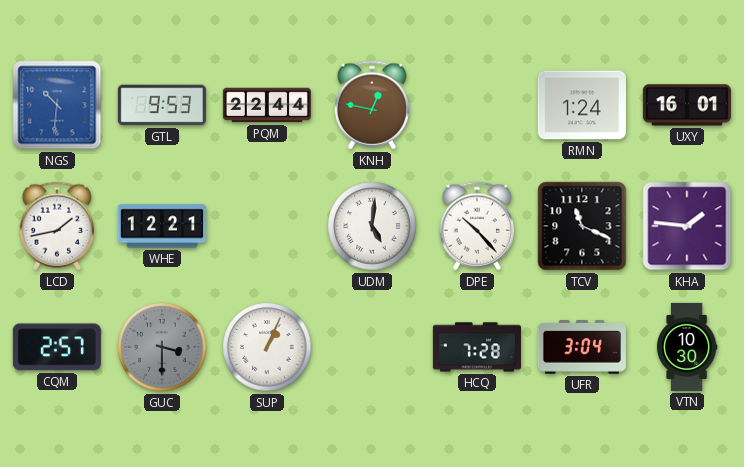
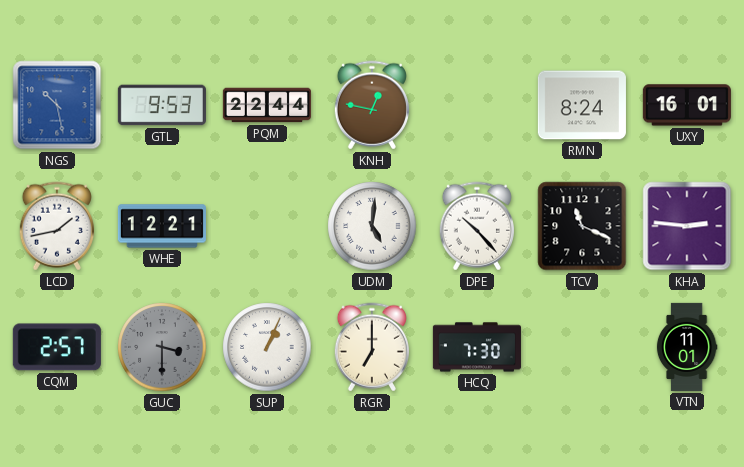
NGS: 10:31 -> 10:28
RMN: 1:24 -> 8:24
KHA: 1:46 -> 2:46
RGR: none -> 7:00
HCQ: 7:28 -> 7:30
UFR: 3:04 -> none
VTN: 10:30 -> 11:01
